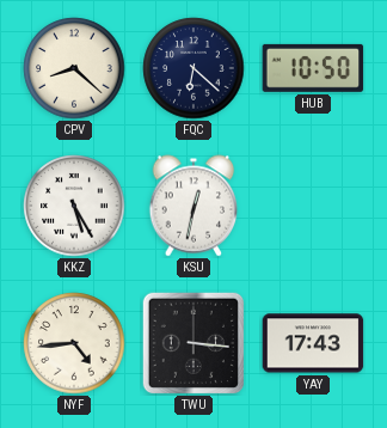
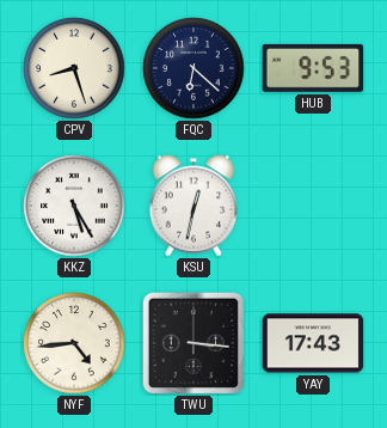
CPV: 8:22 -> 8:27
HUB: 10:50 -> 9:53
